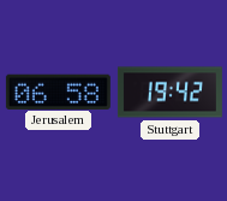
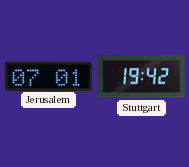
Jerusalem: 06:58 -> 07:01
